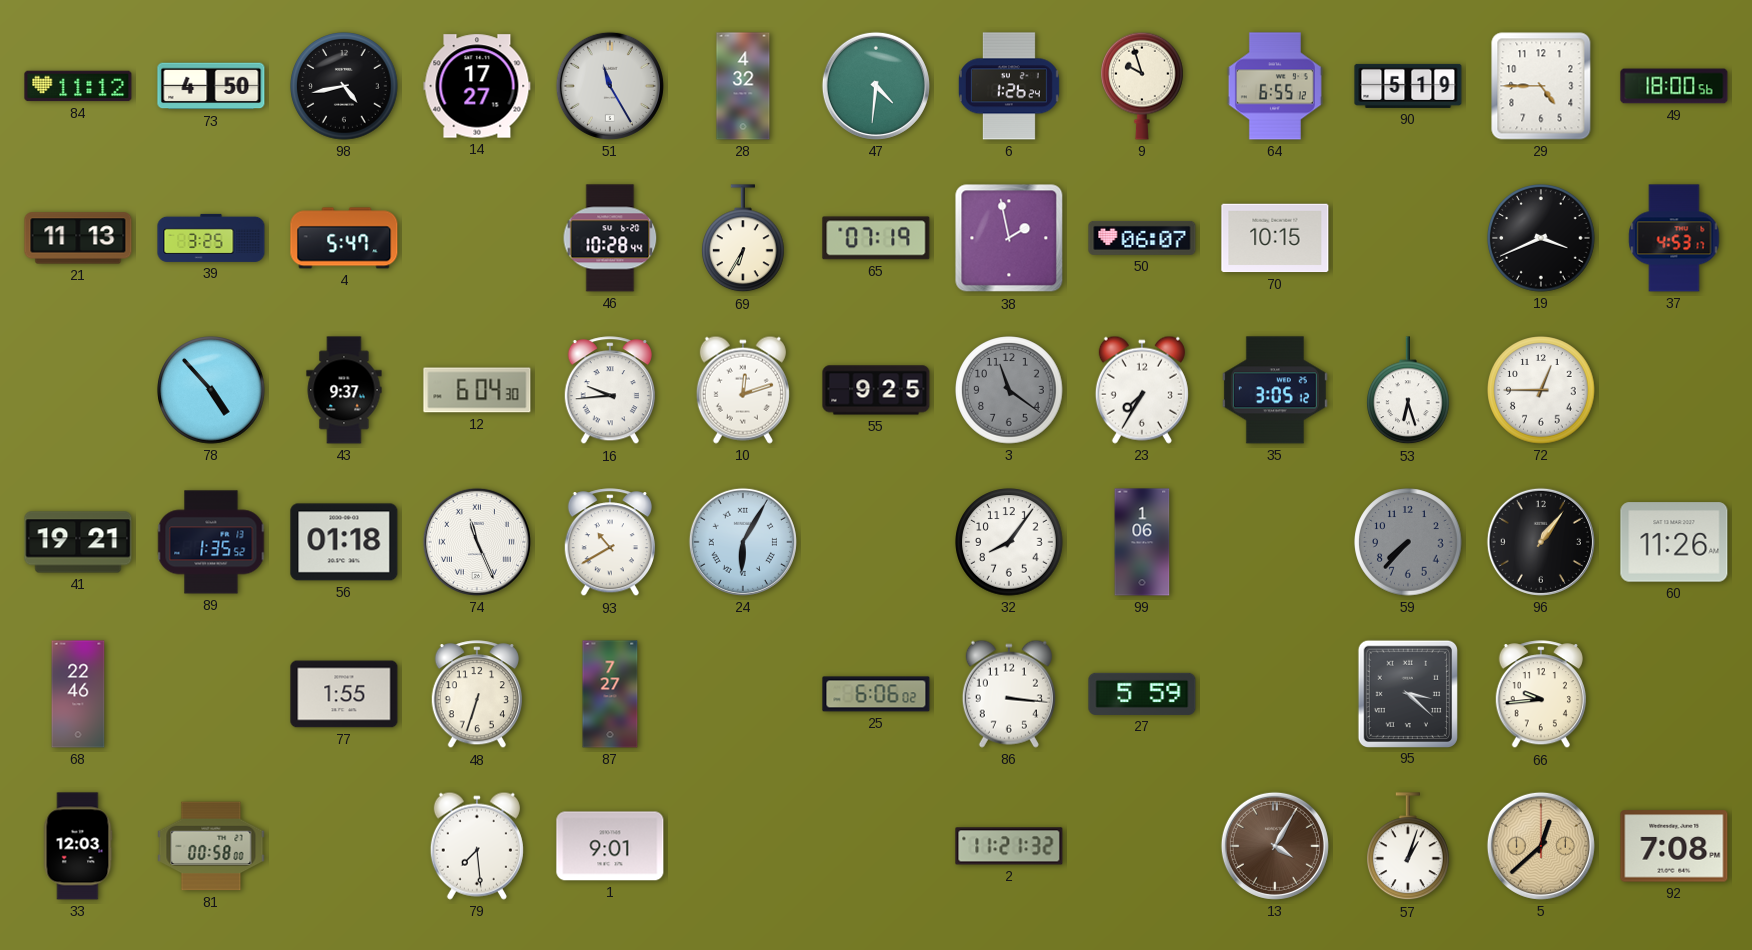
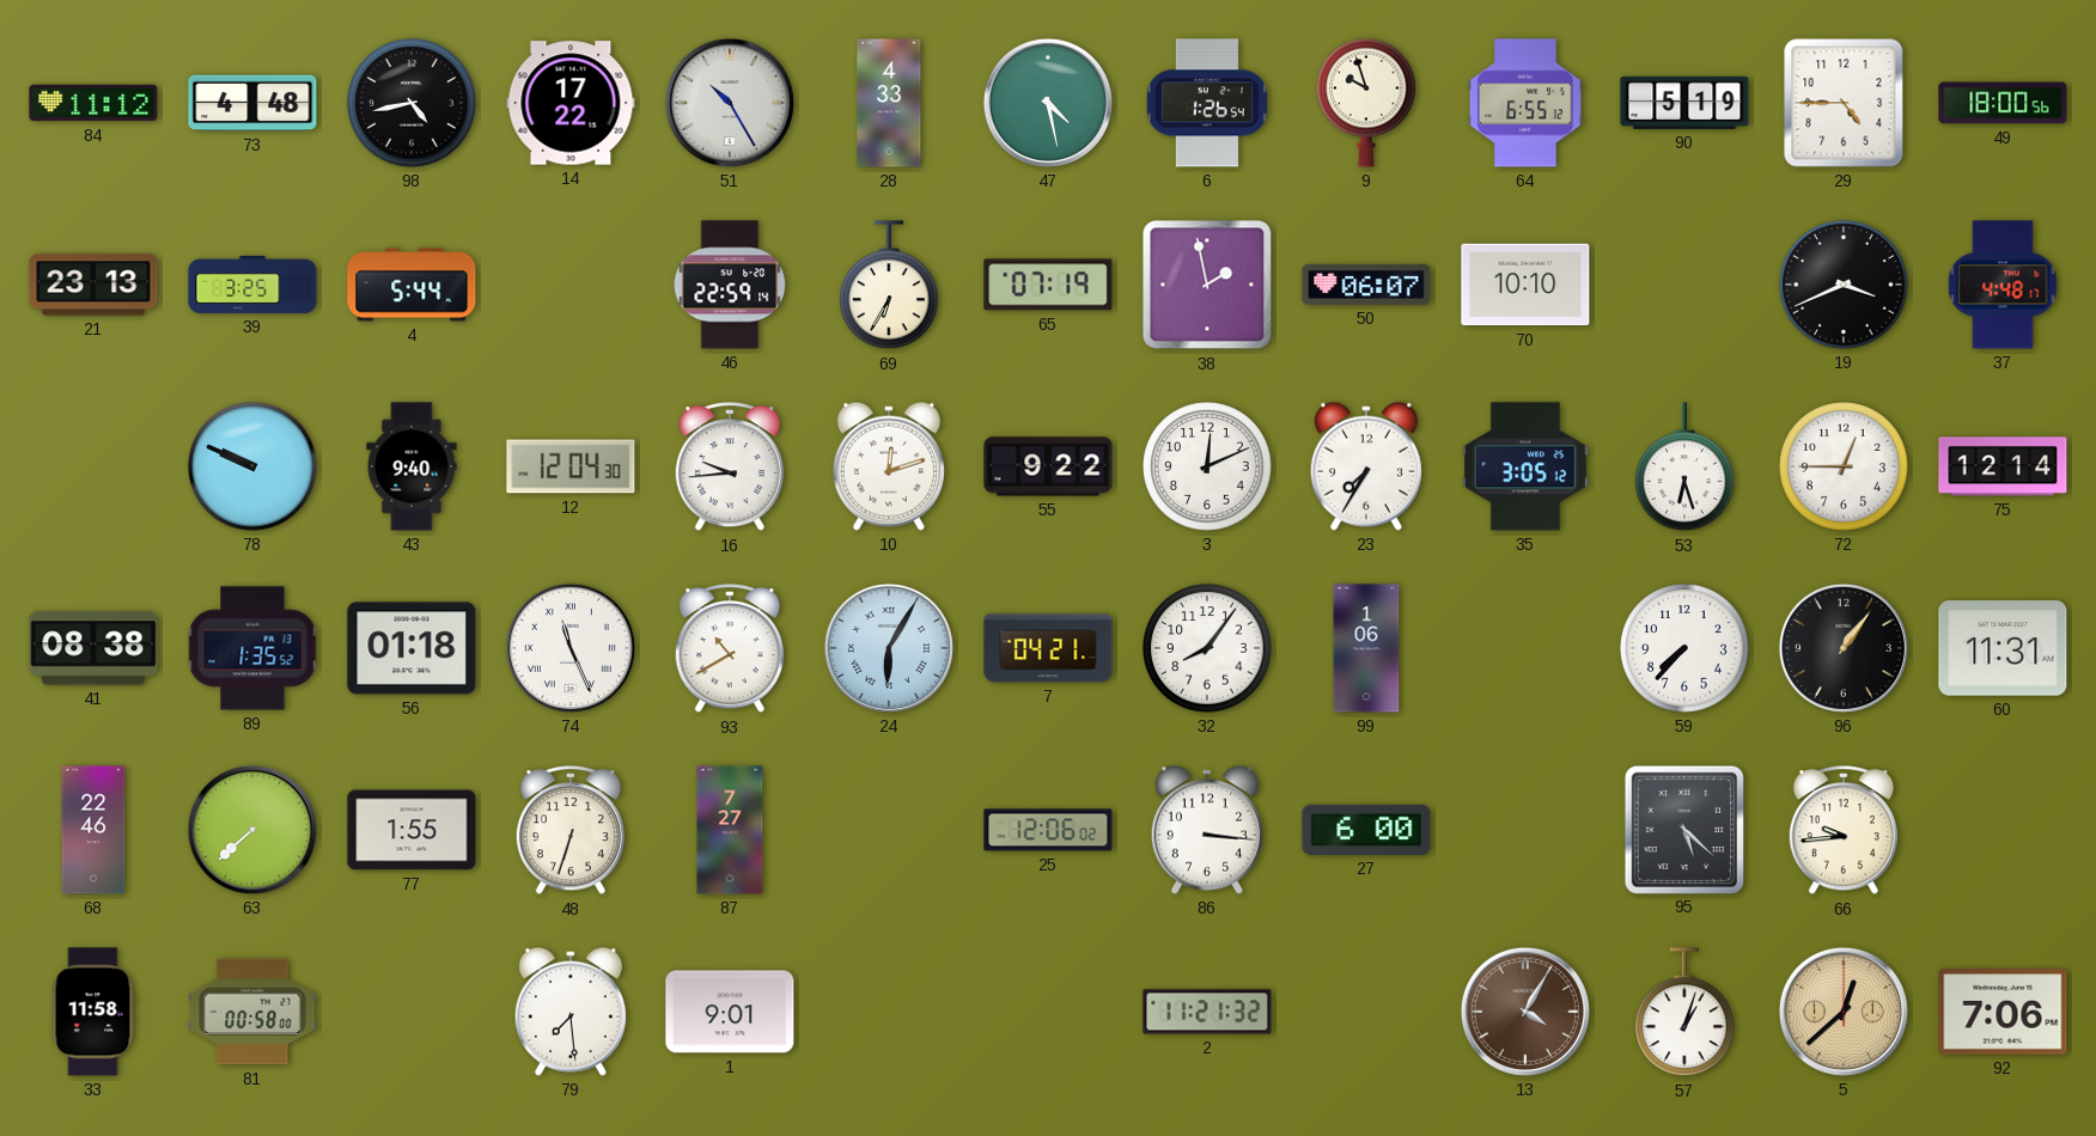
73: 4:50 -> 4:48
14: 17:27 -> 17:22
51: 11:25 -> 10:25
28: 4:32 -> 4:33
47: 4:31 -> 4:28
6: 1:26:24 -> 1:26:54
21: 11:13 -> 23:13
4: 5:47 -> 5:44
46: 10:28 -> 22:59
70: 10:15 -> 10:10
37: 4:53 -> 4:48
78: 4:53 -> 9:49
43: 9:37 -> 9:40
12: 6:04 -> 12:04
55: 9:25 -> 9:22
3: 11:21 -> 12:11
3 dial: grey -> white
75: none -> 12:14
41: 19:21 -> 08:38
7: none -> 04:21
59 dial: grey -> white
60: 11:26 -> 11:31
63: none -> 7:38
25: 6:06 -> 12:06
27: 5:59 -> 6:00
95: 3:22 -> 5:22
33: 12:03 -> 11:58
92: 7:08 -> 7:06
